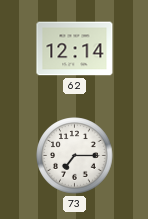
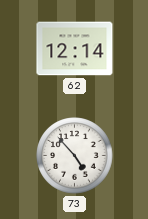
73: 7:15 -> 4:53
